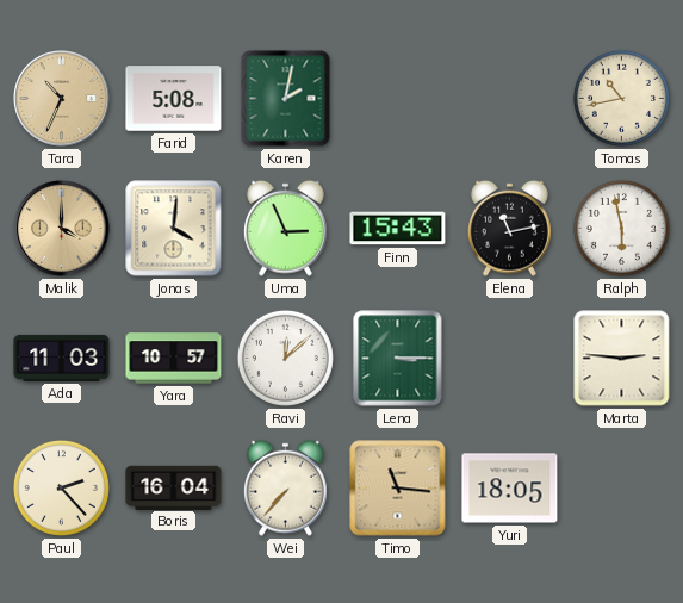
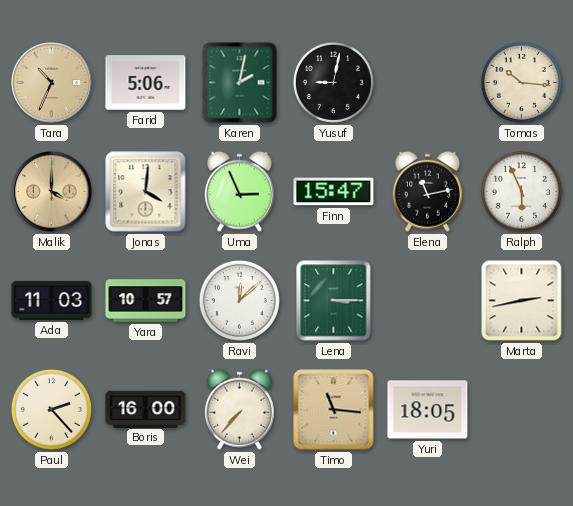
Farid: 5:08 -> 5:06
Yusuf: none -> 9:02
Tomas: 10:43 -> 10:16
Finn: 15:43 -> 15:47
Ralph: 5:58 -> 5:56
Marta: 2:46 -> 2:43
Boris: 16:04 -> 16:00
